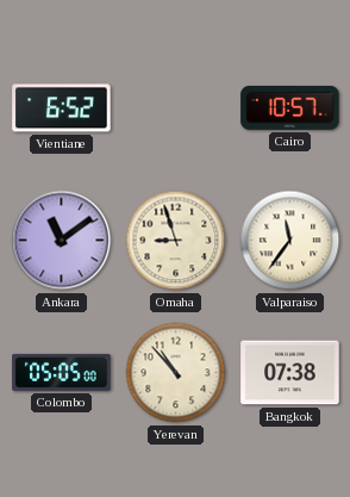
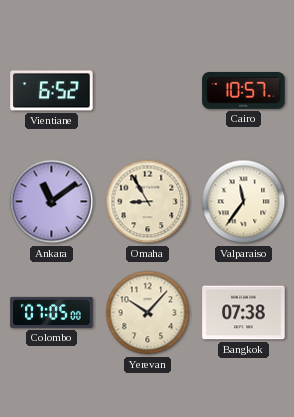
Omaha: 8:57 -> 8:55
Colombo: 05:05 -> 07:05
Yerevan: 10:53 -> 10:07
